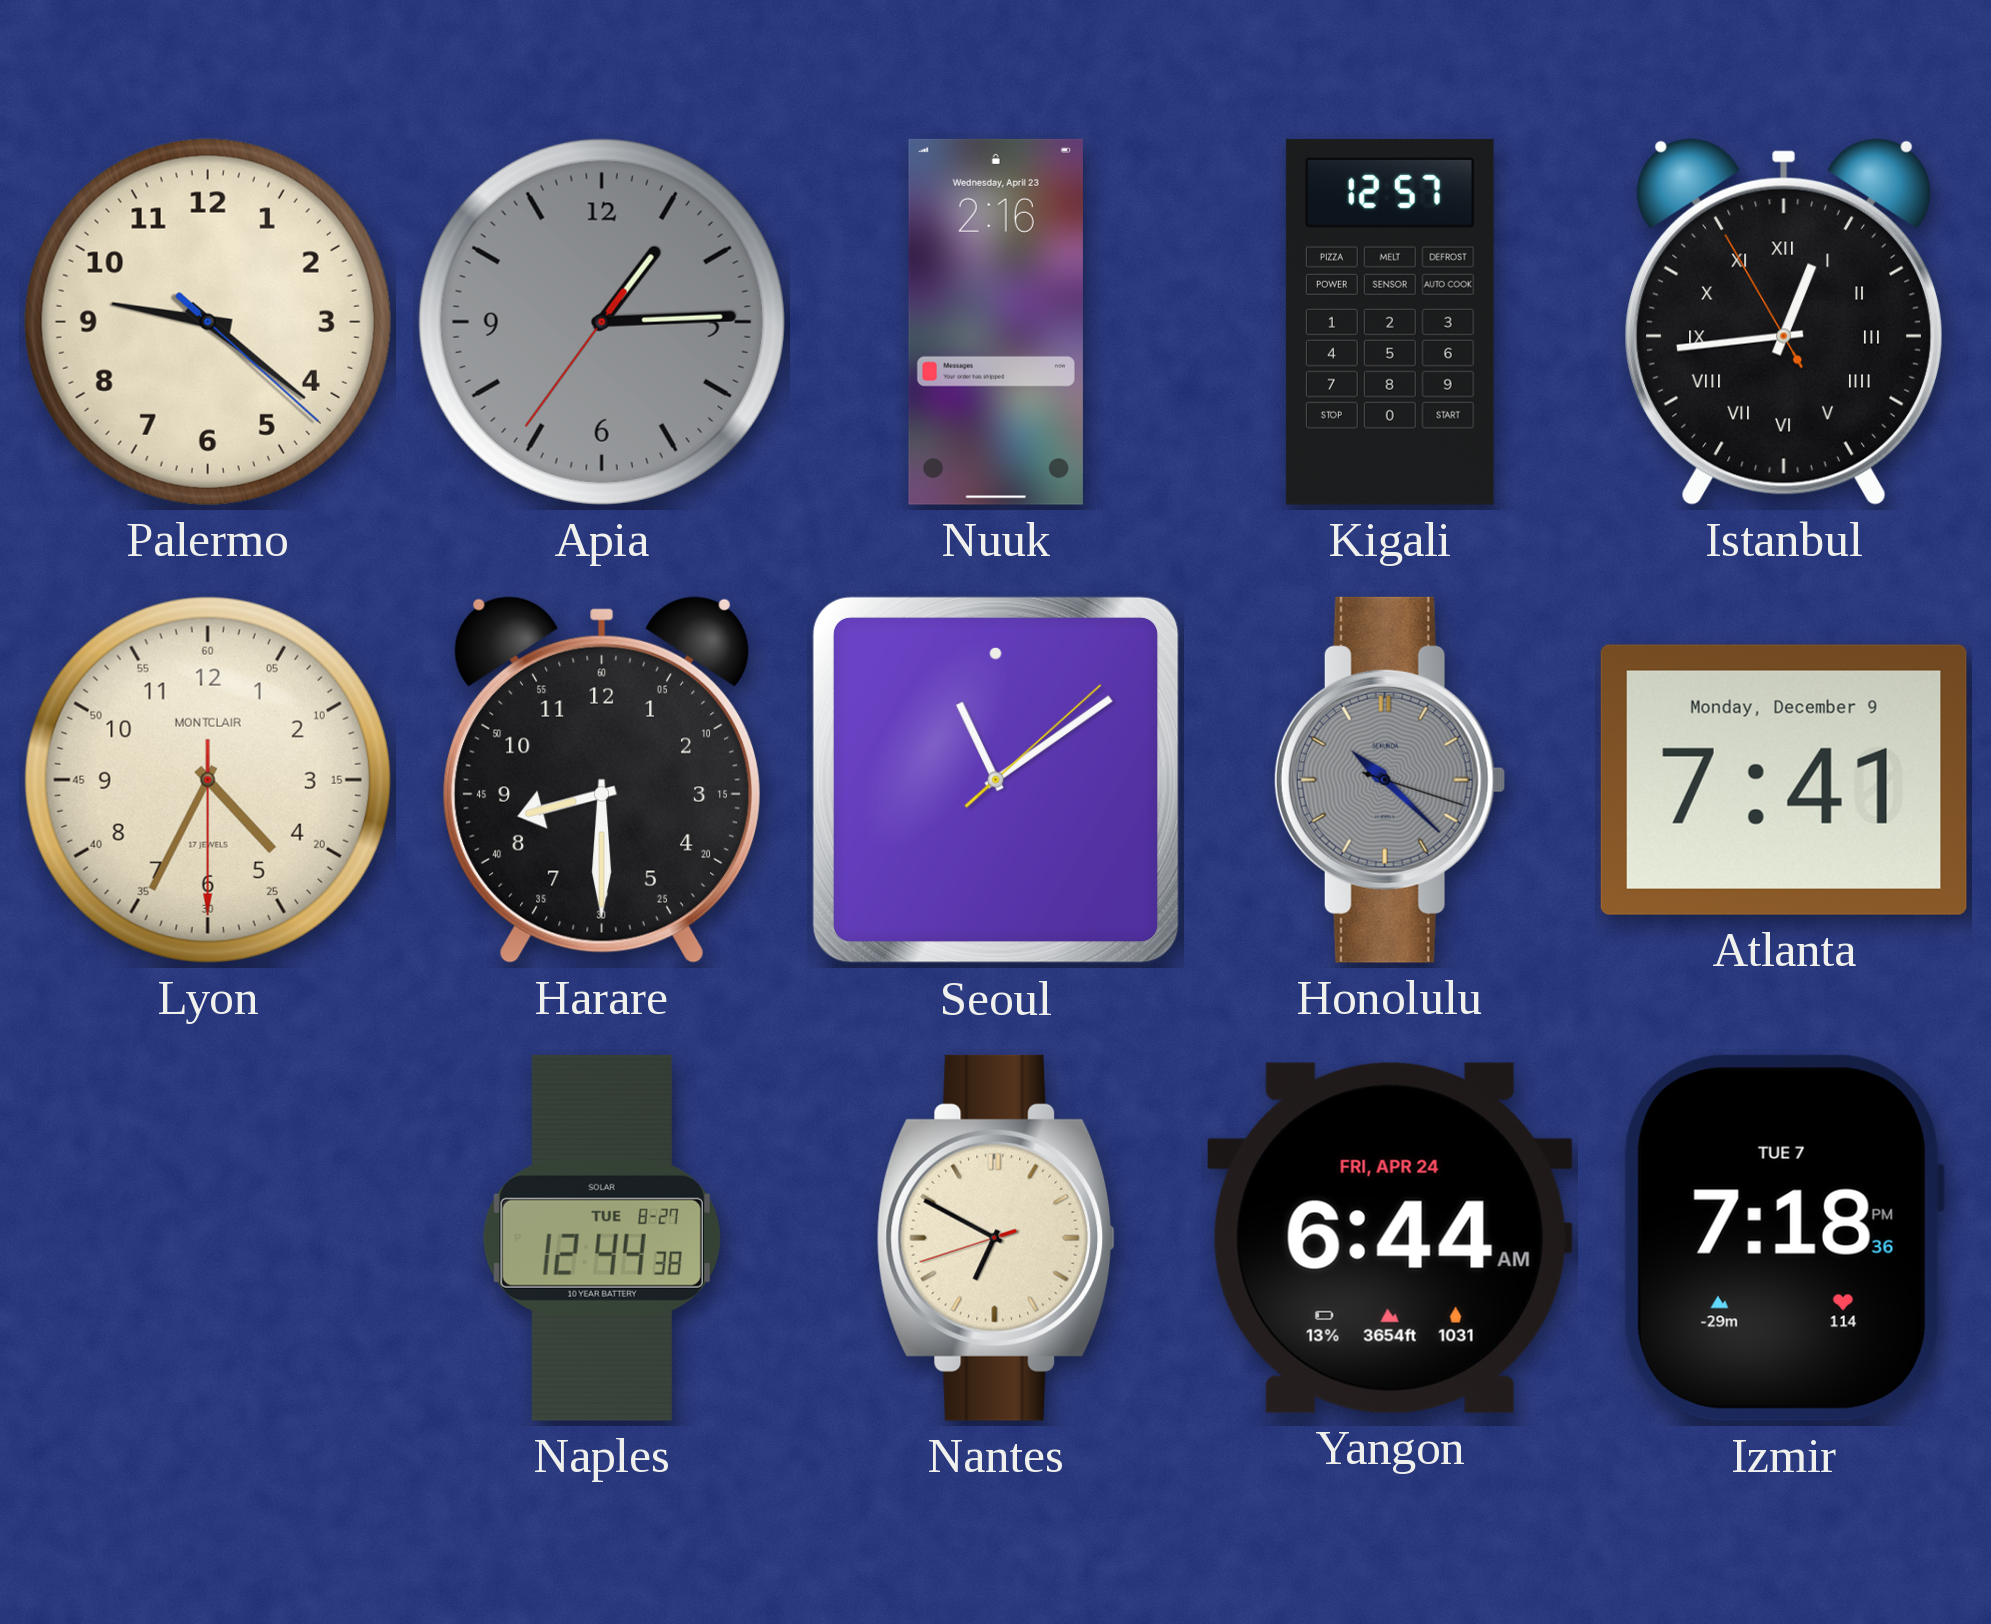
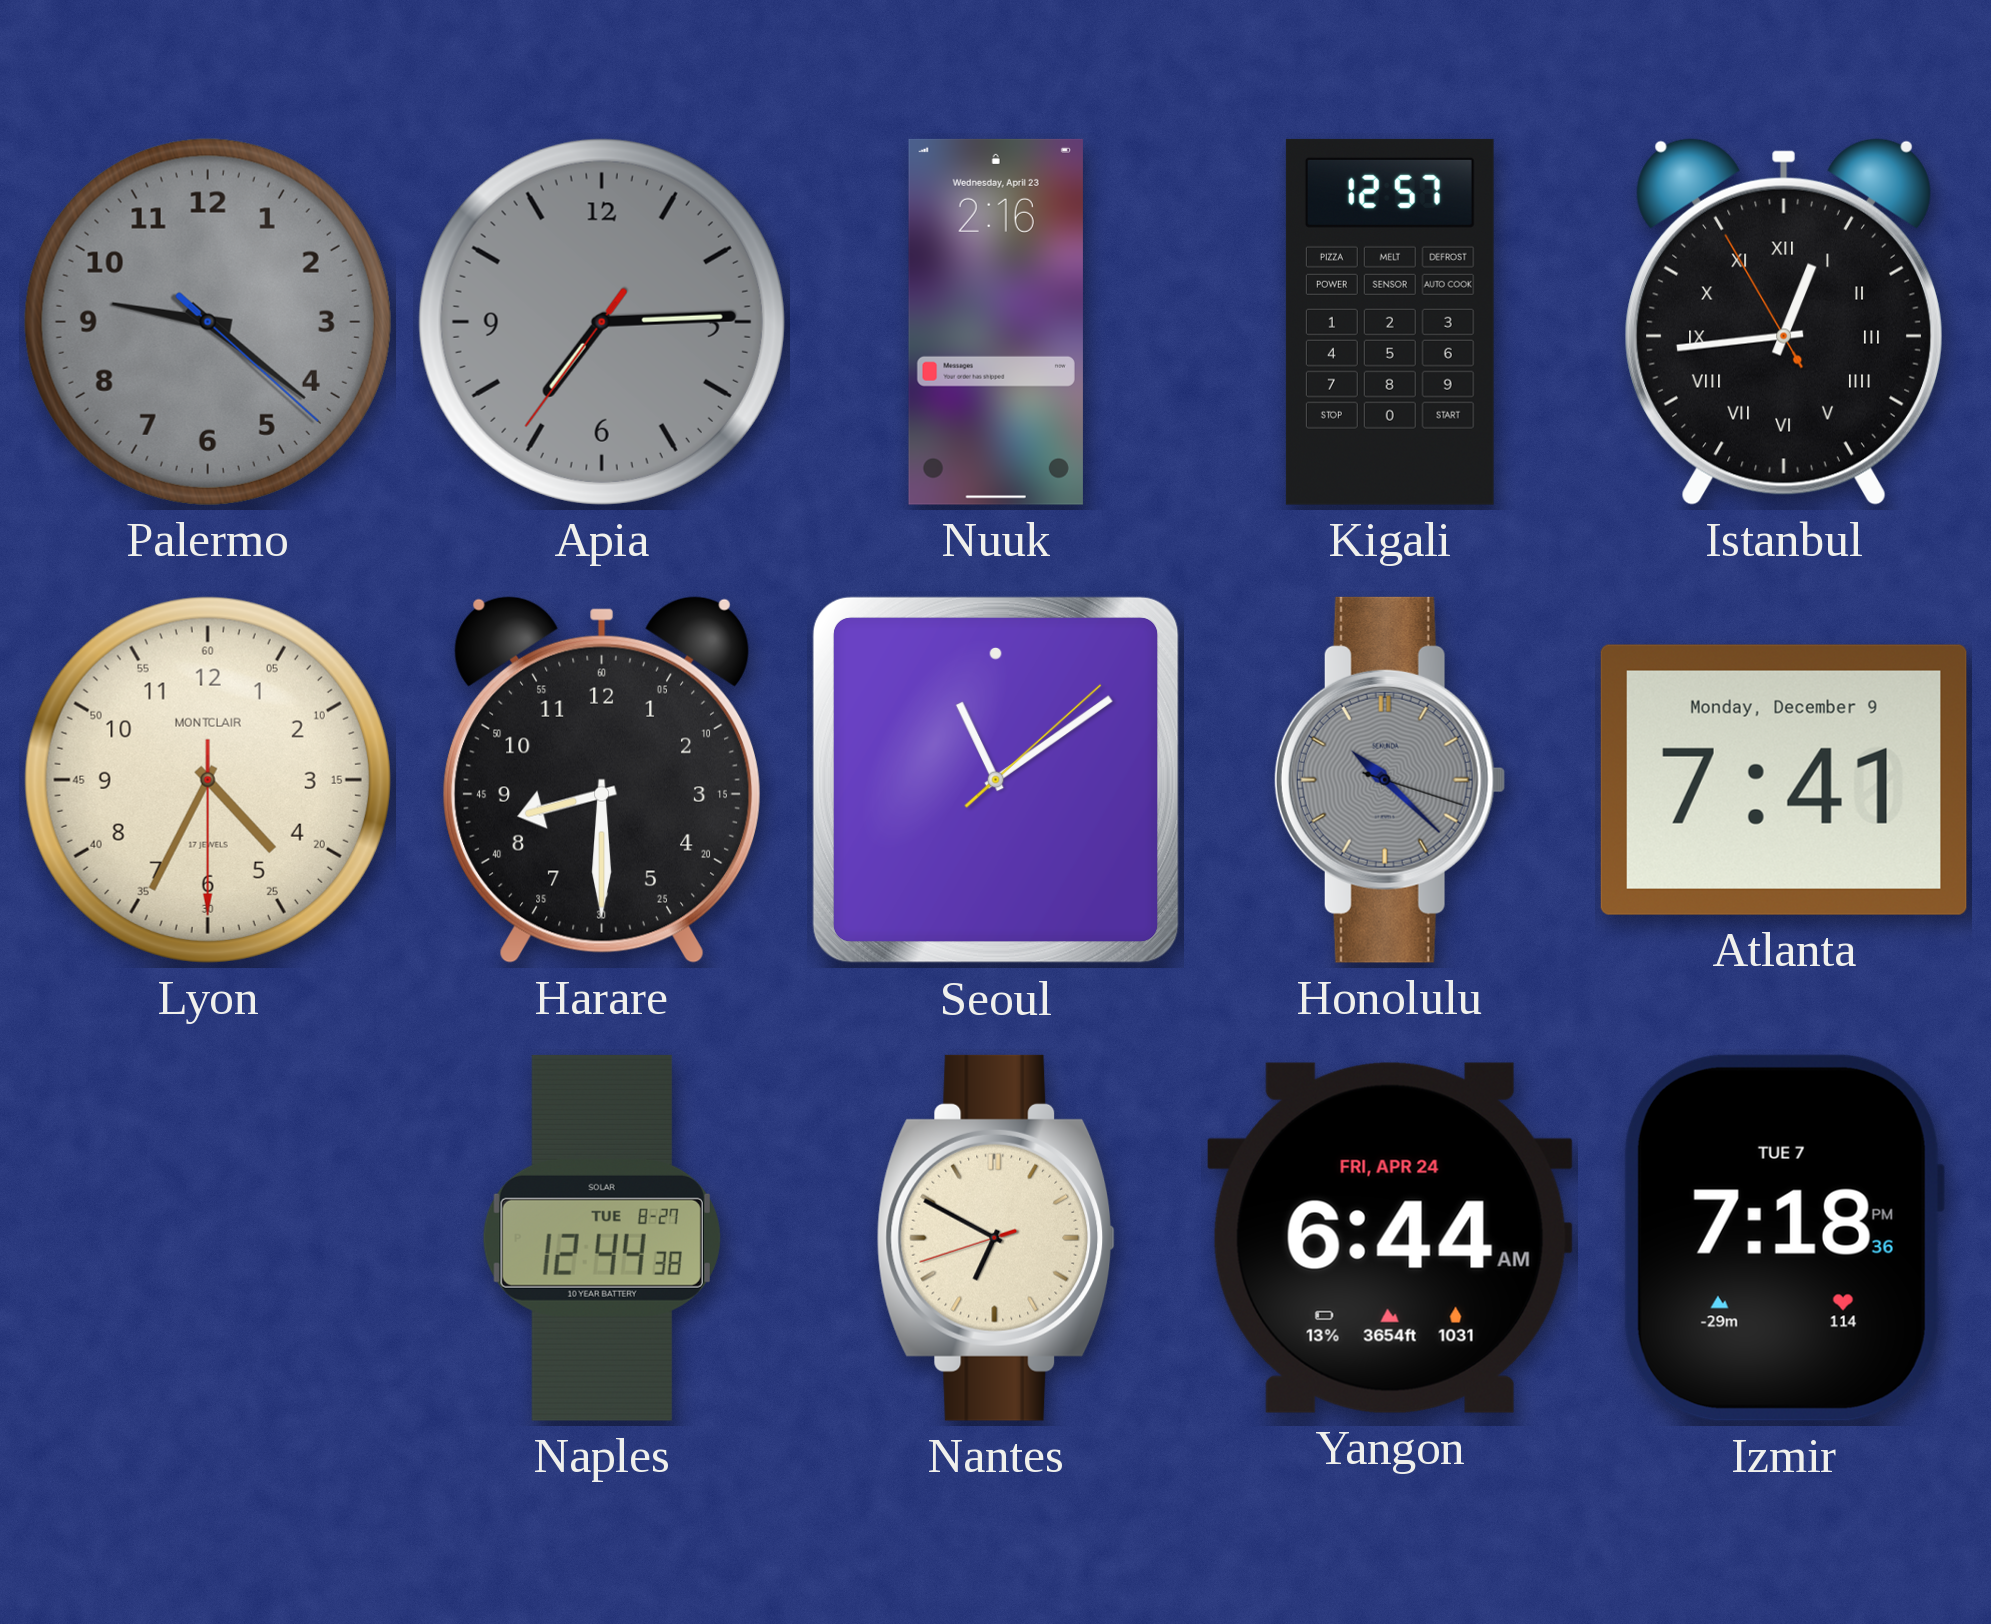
Palermo dial: cream -> grey
Apia: 1:14 -> 7:14
